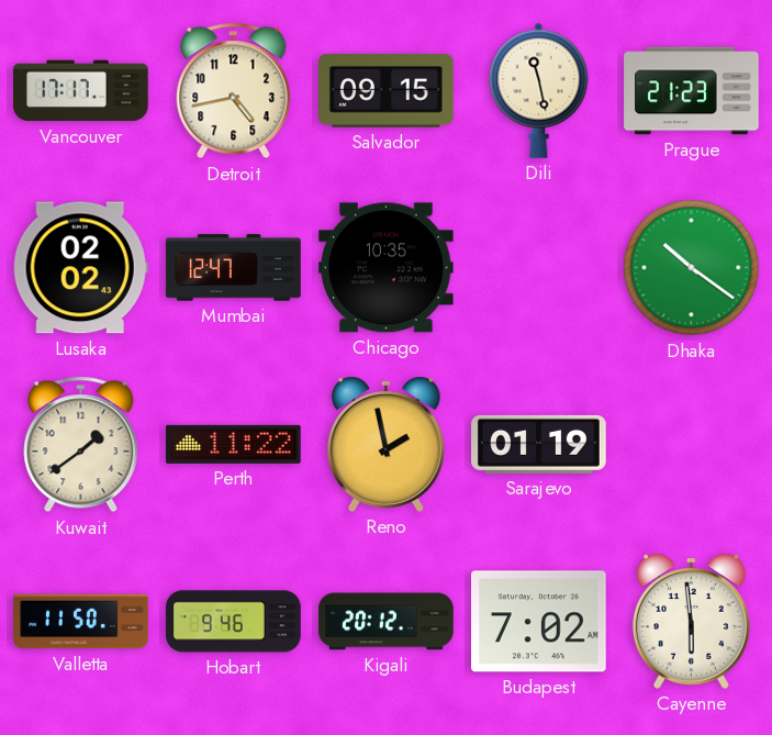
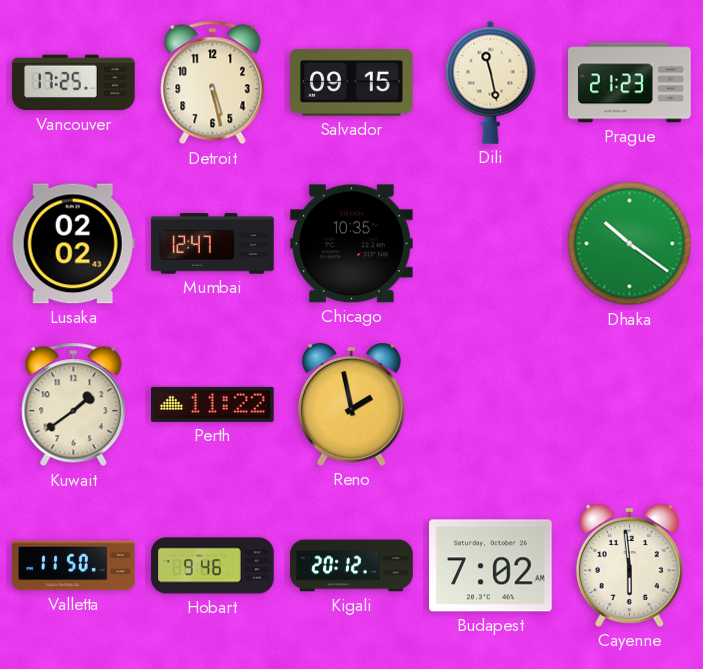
Vancouver: 17:17 -> 17:25
Detroit: 4:43 -> 5:28
Sarajevo: 01:19 -> none
